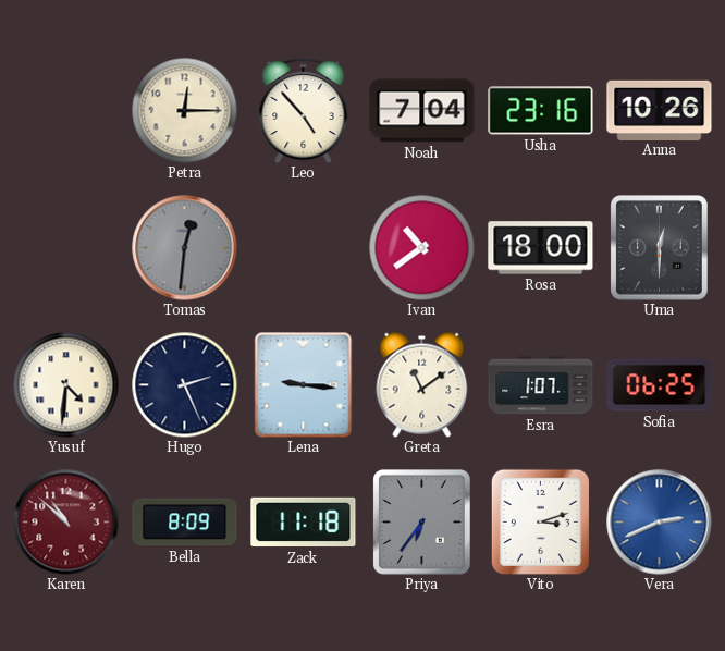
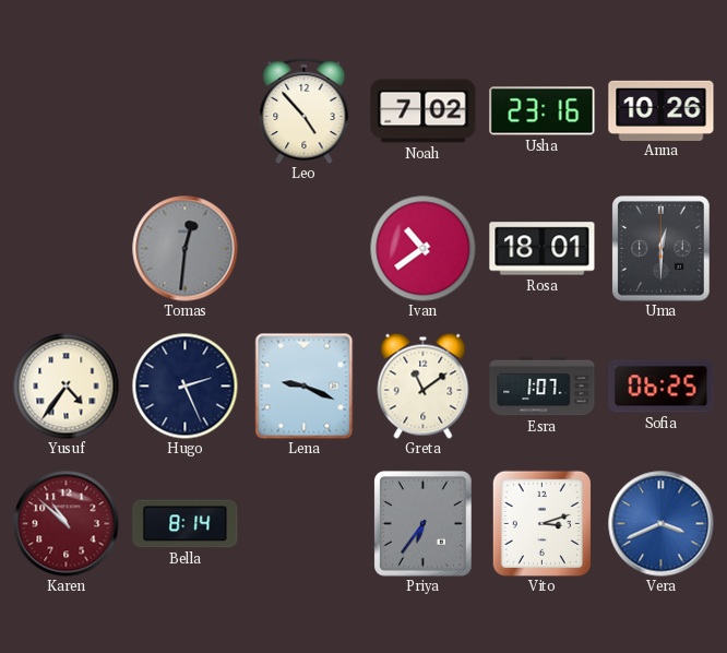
Petra: 12:15 -> none
Noah: 7:04 -> 7:02
Rosa: 18:00 -> 18:01
Yusuf: 4:31 -> 4:36
Lena: 9:16 -> 9:19
Bella: 8:09 -> 8:14
Zack: 11:18 -> none
Vera: 2:41 -> 3:41
